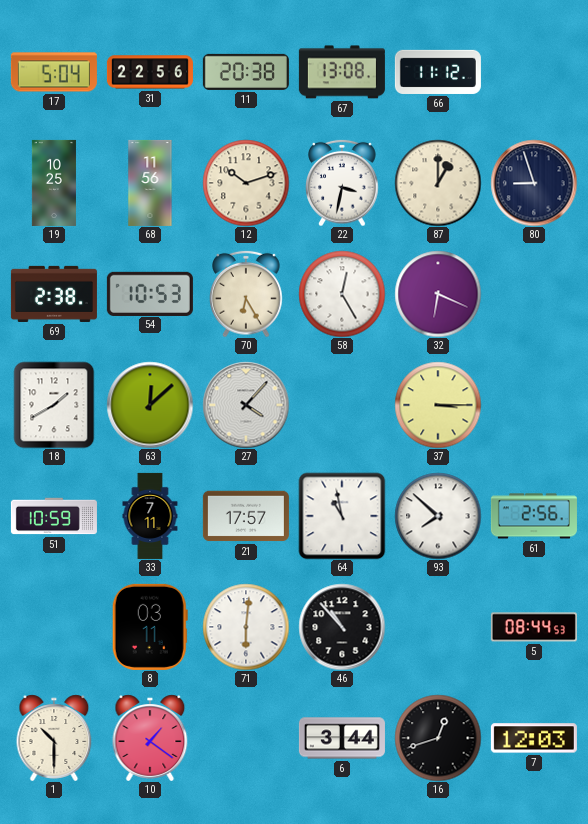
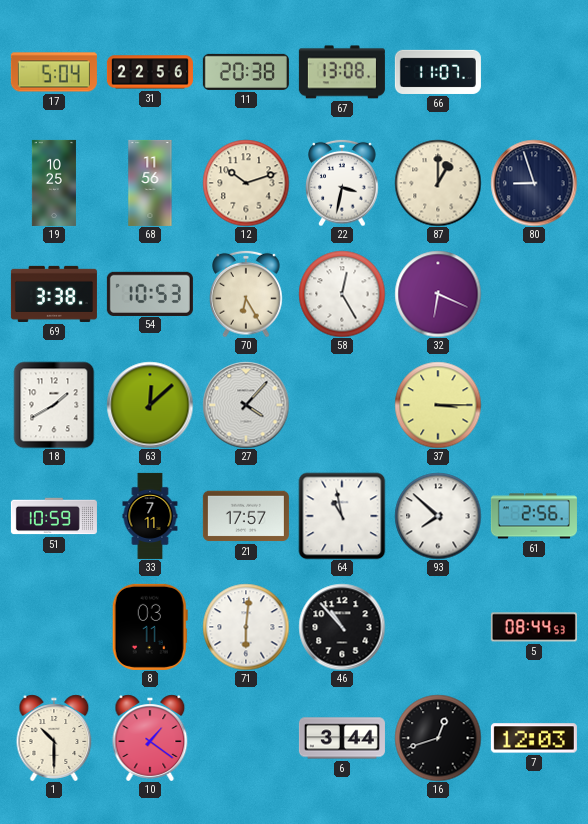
66: 11:12 -> 11:07
69: 2:38 -> 3:38
